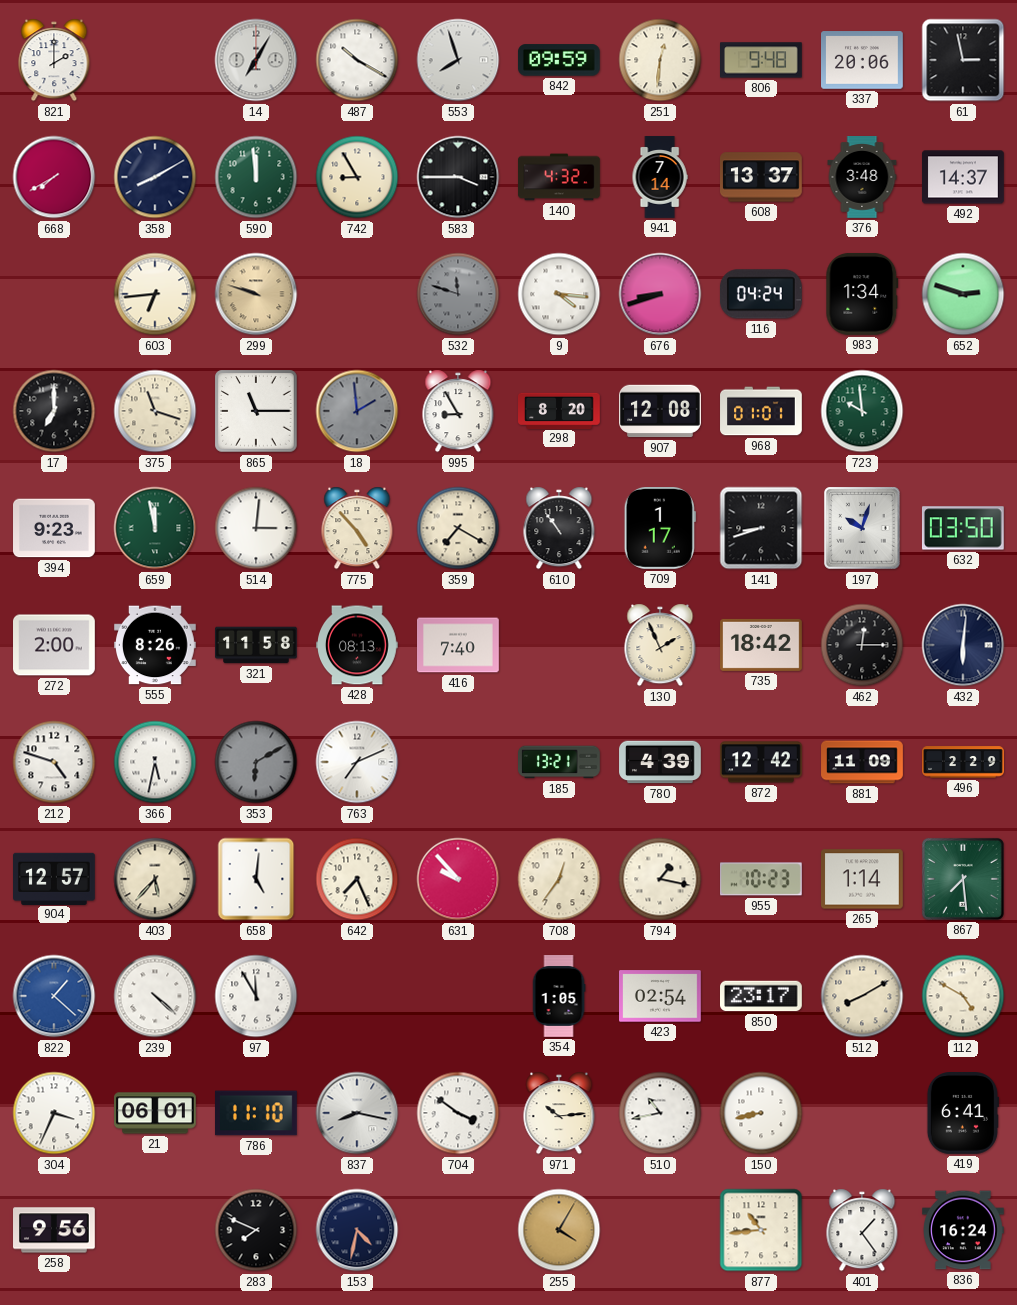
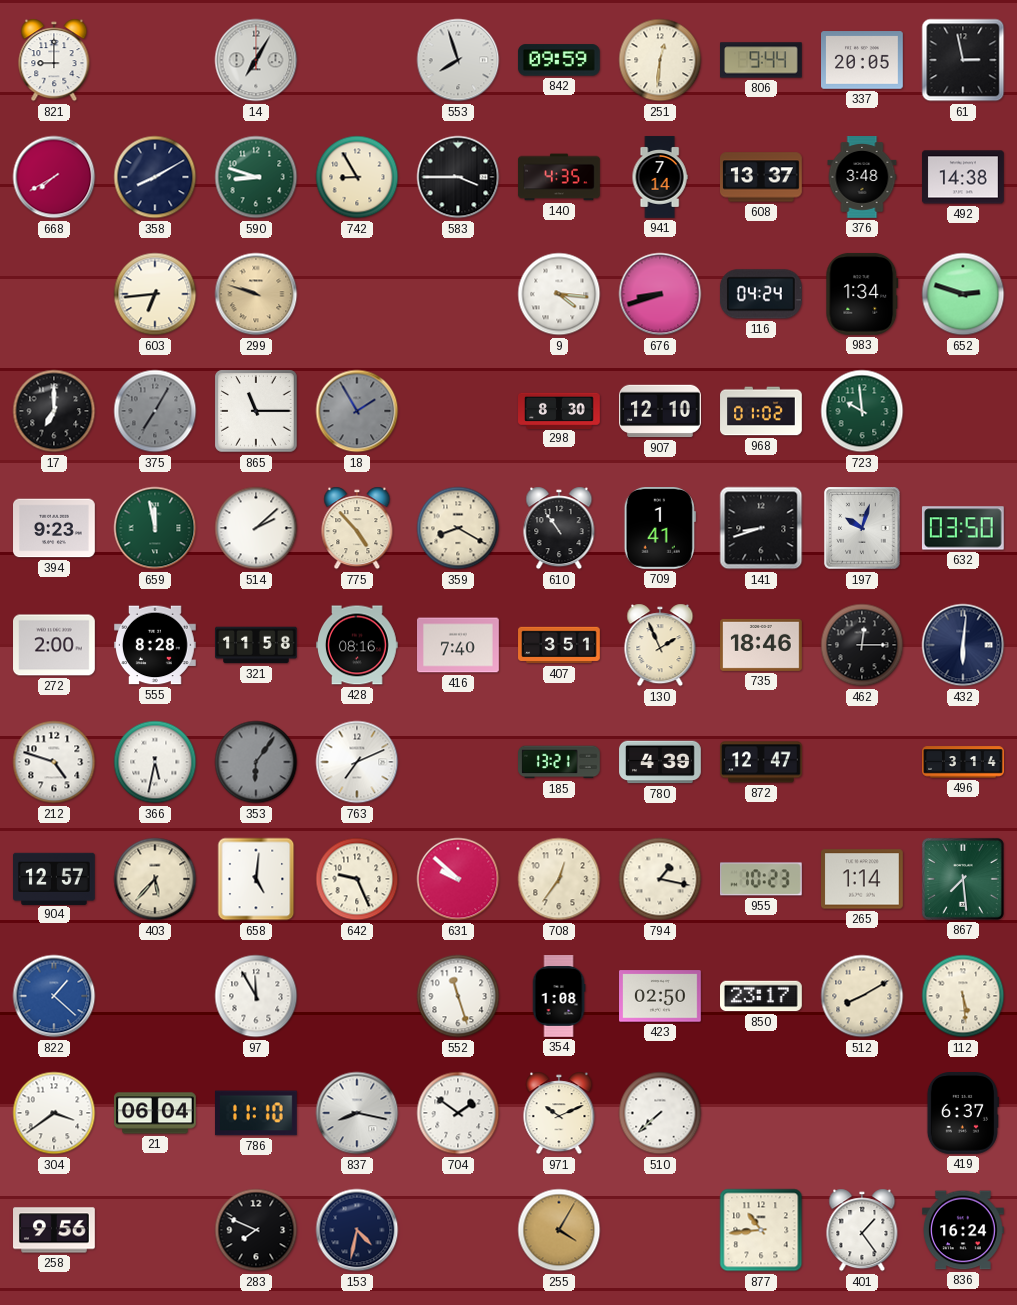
821: 2:00 -> 9:00
487: 10:20 -> none
806: 9:48 -> 9:44
337: 20:06 -> 20:05
590: 11:59 -> 8:48
140: 4:32 -> 4:35
492: 14:37 -> 14:38
532: 11:48 -> none
375: 11:18 -> 7:05
375 dial: cream -> grey
18: 1:59 -> 1:55
995: 8:55 -> none
298: 8:20 -> 8:30
907: 12:08 -> 12:10
968: 01:01 -> 01:02
514: 3:01 -> 2:08
359: 7:20 -> 8:20
709: 1:17 -> 1:41
555: 8:26 -> 8:28
428: 08:13 -> 08:16
407: none -> 3:51
735: 18:42 -> 18:46
353: 6:10 -> 6:06
872: 12:42 -> 12:47
881: 11:09 -> none
496: 2:29 -> 3:14
642: 7:26 -> 9:26
631: 9:53 -> 9:52
239: 4:22 -> none
552: none -> 11:27
354: 1:05 -> 1:08
423: 02:54 -> 02:50
112: 4:50 -> 5:29
304: 3:34 -> 3:39
21: 06:01 -> 06:04
704: 3:51 -> 1:51
971: 10:14 -> 10:11
510: 10:43 -> 7:38
150: 8:43 -> none
419: 6:41 -> 6:37
